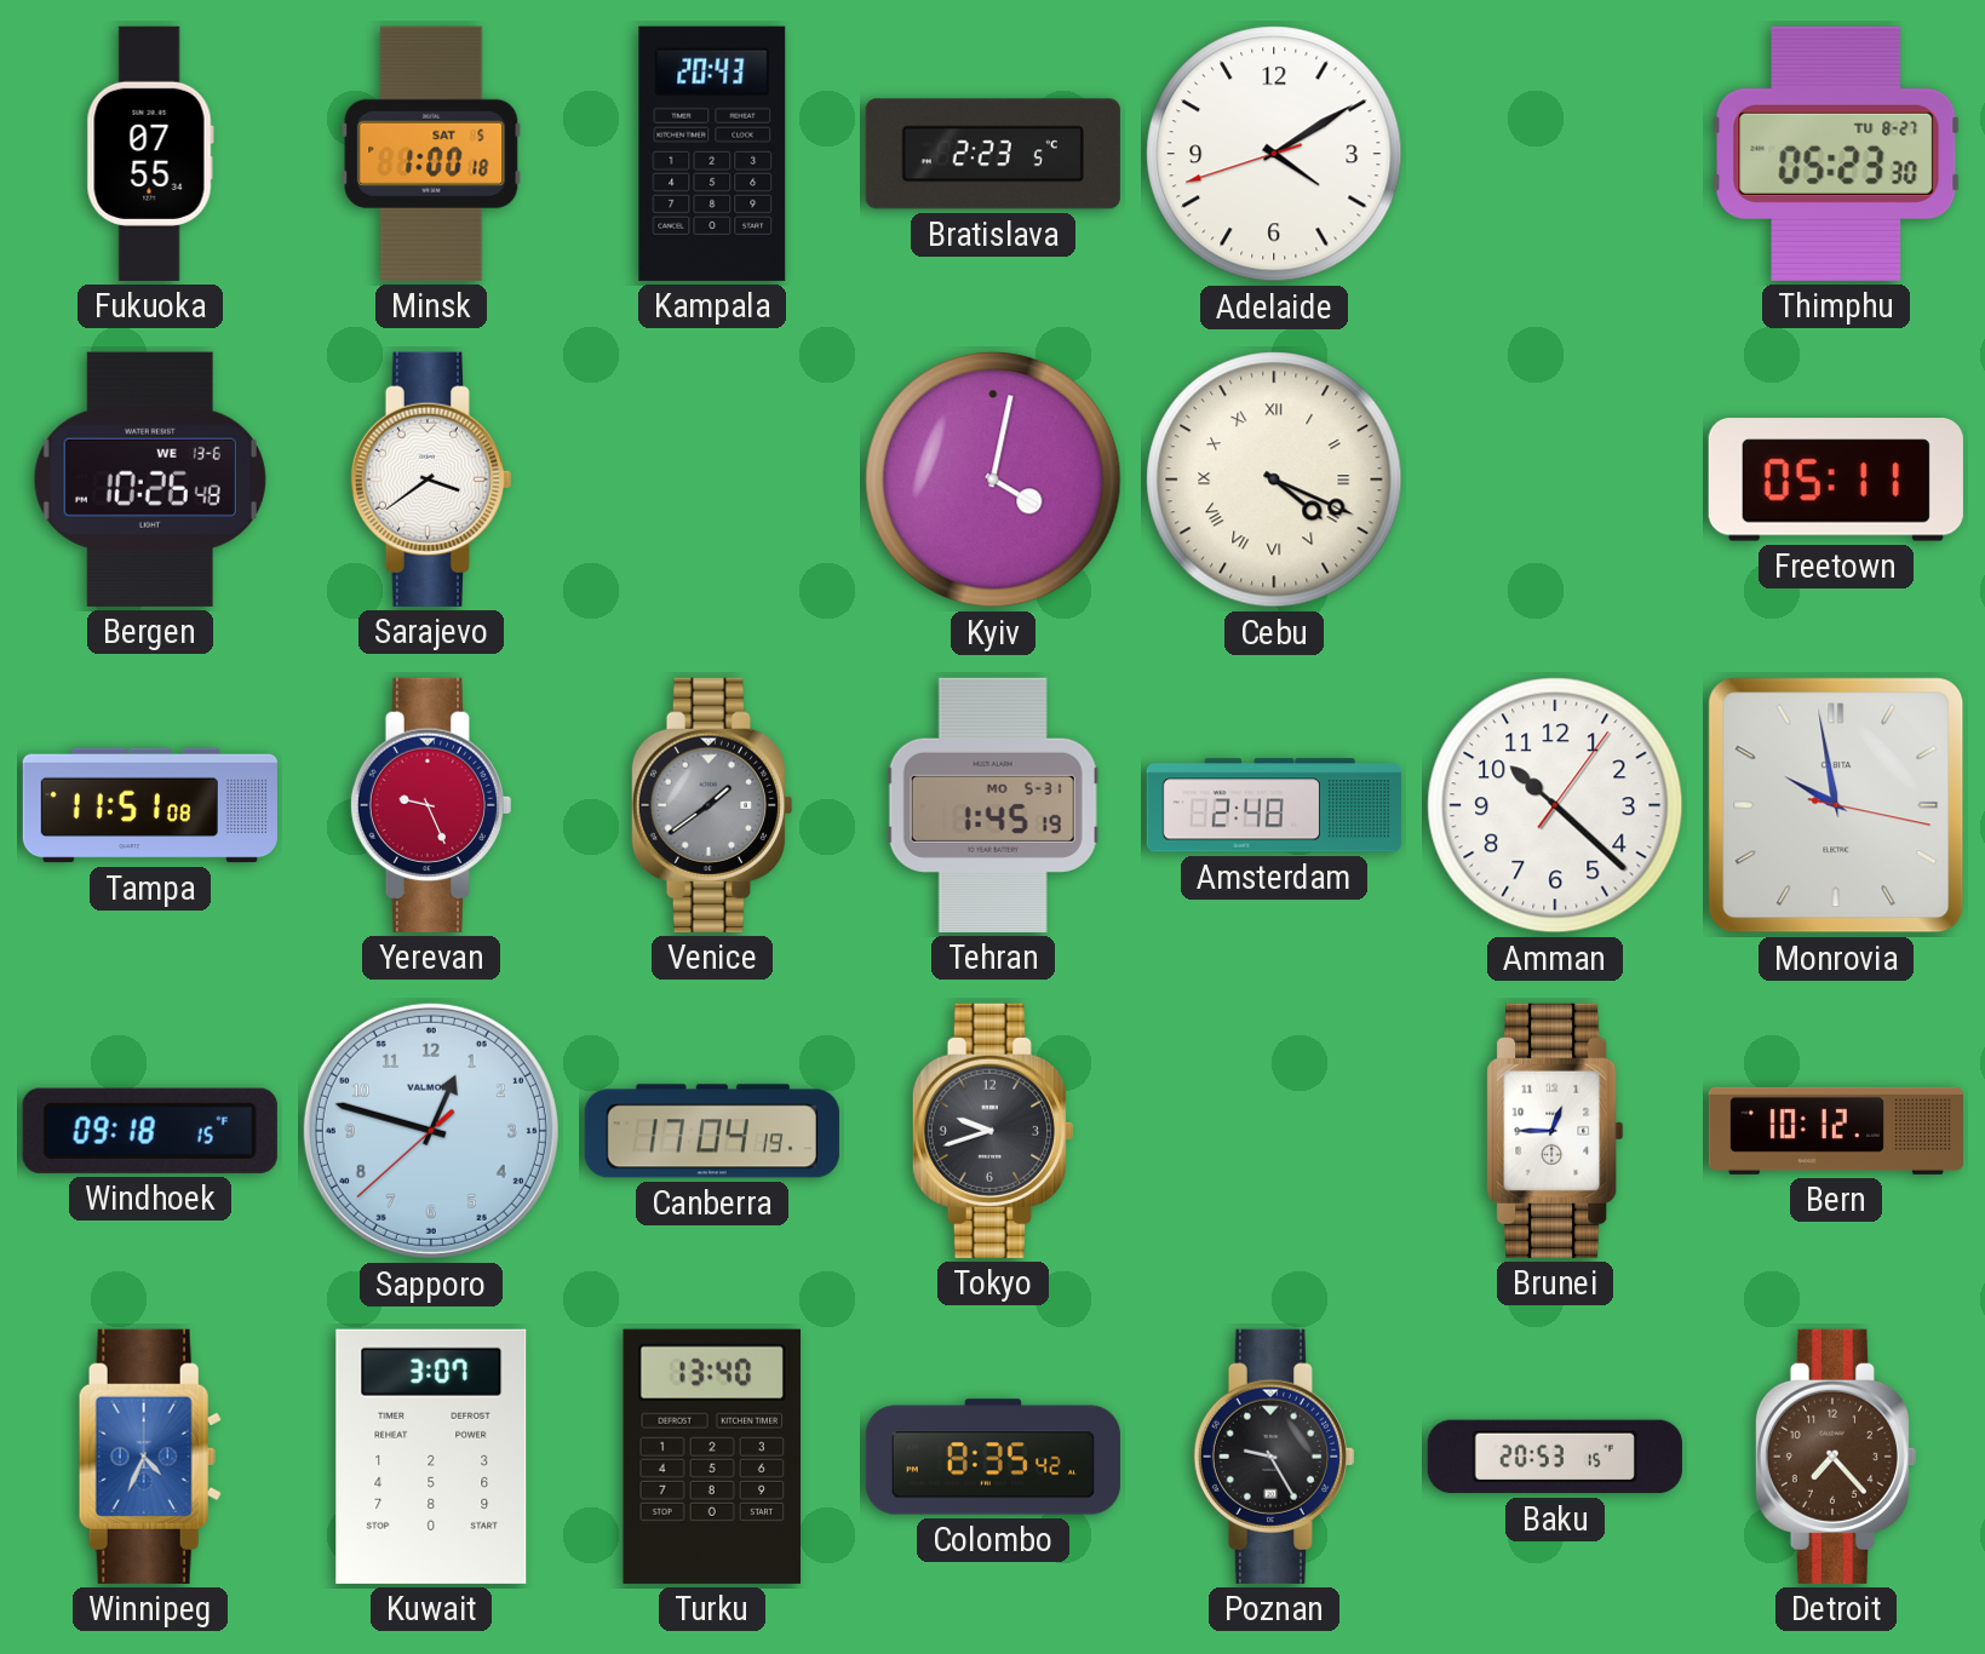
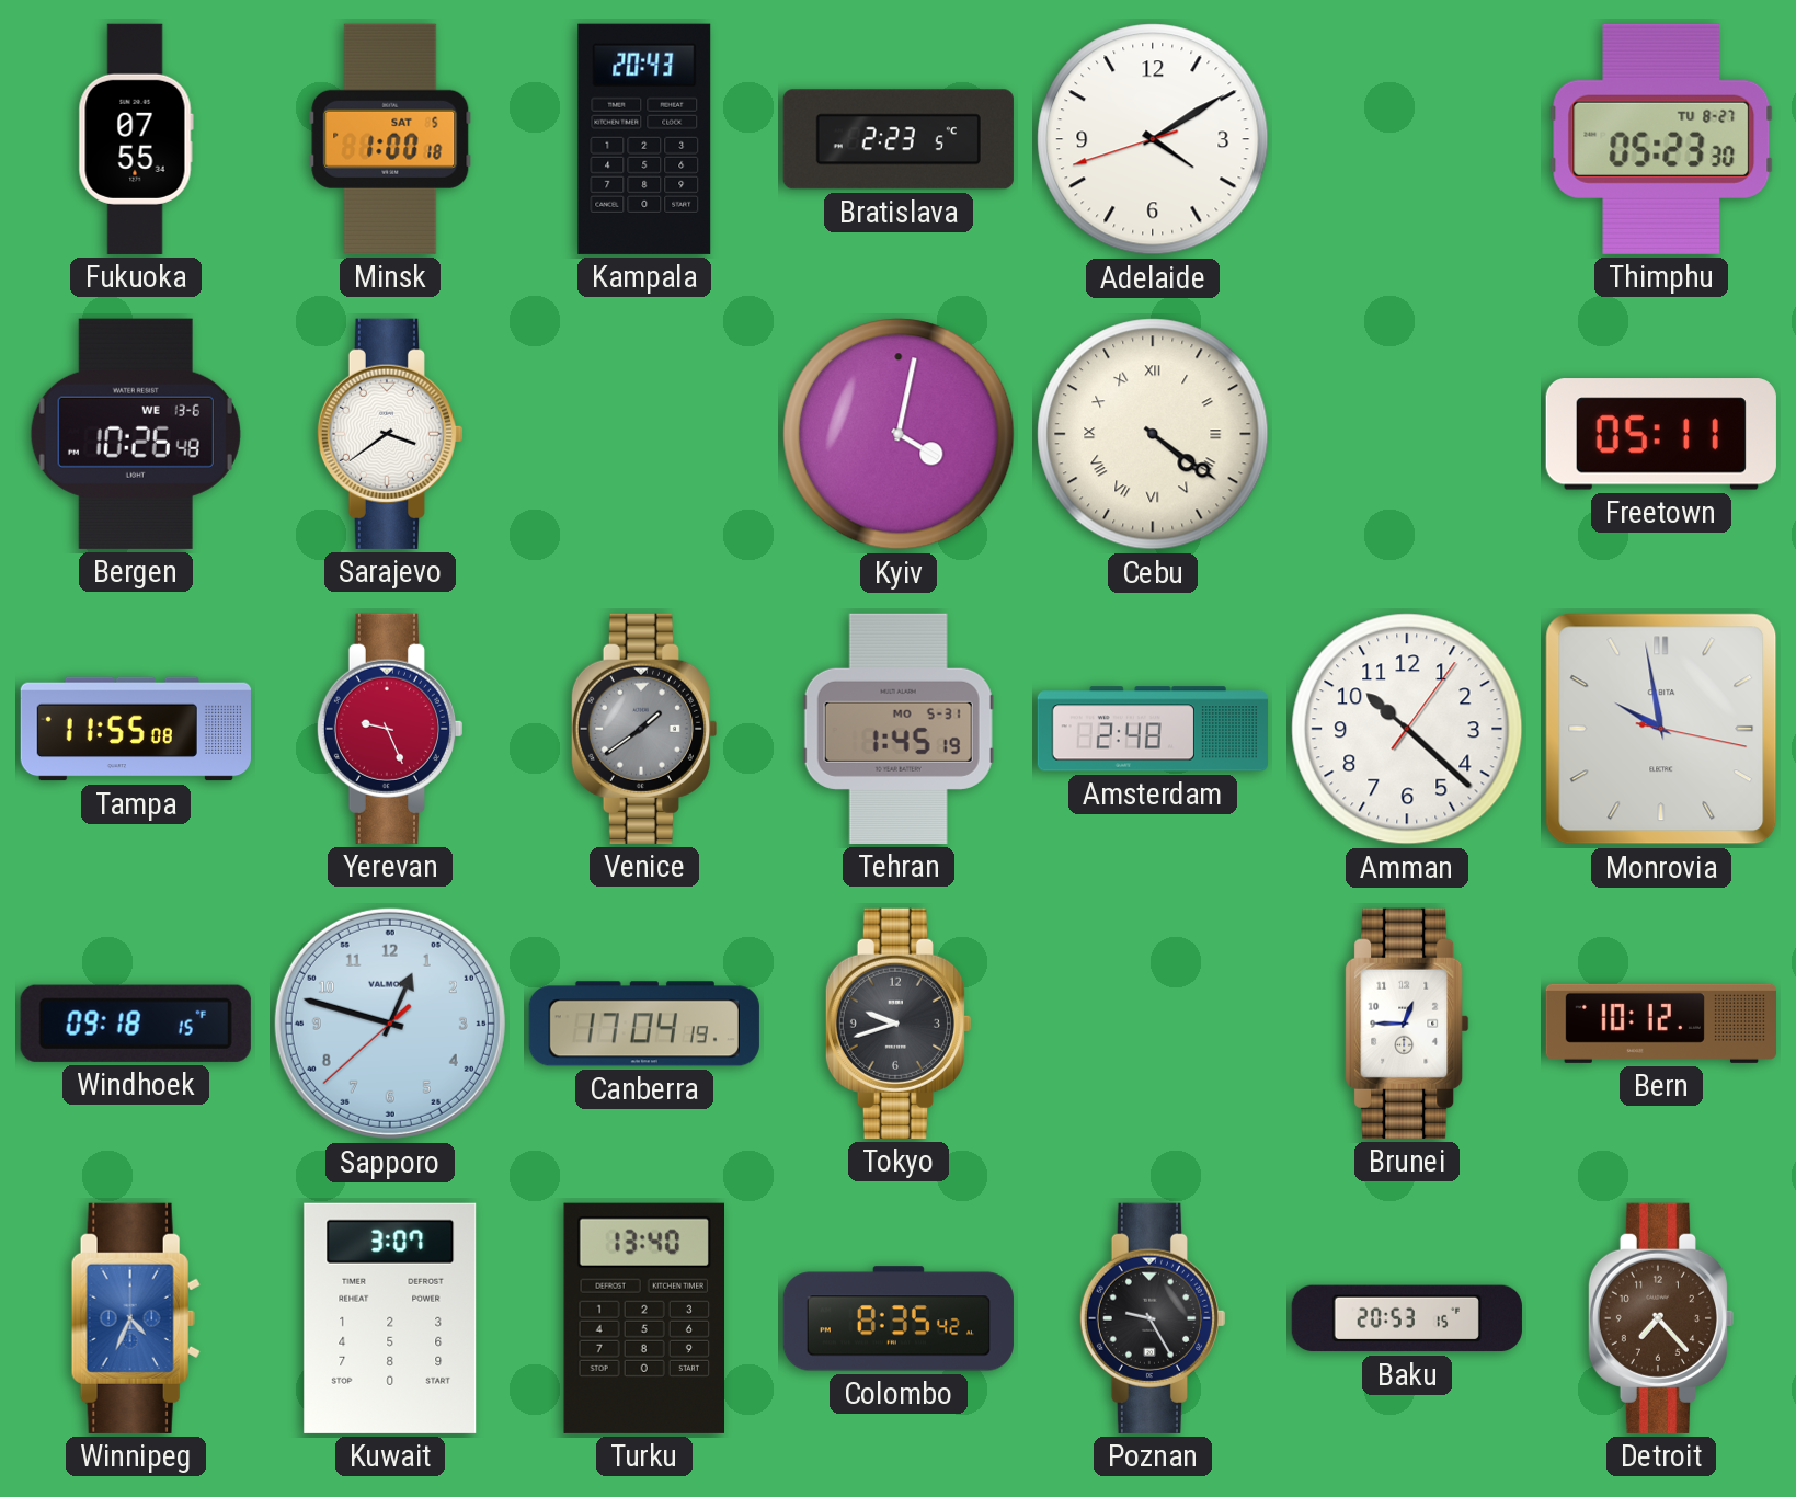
Cebu: 4:19 -> 4:21
Tampa: 11:51 -> 11:55
